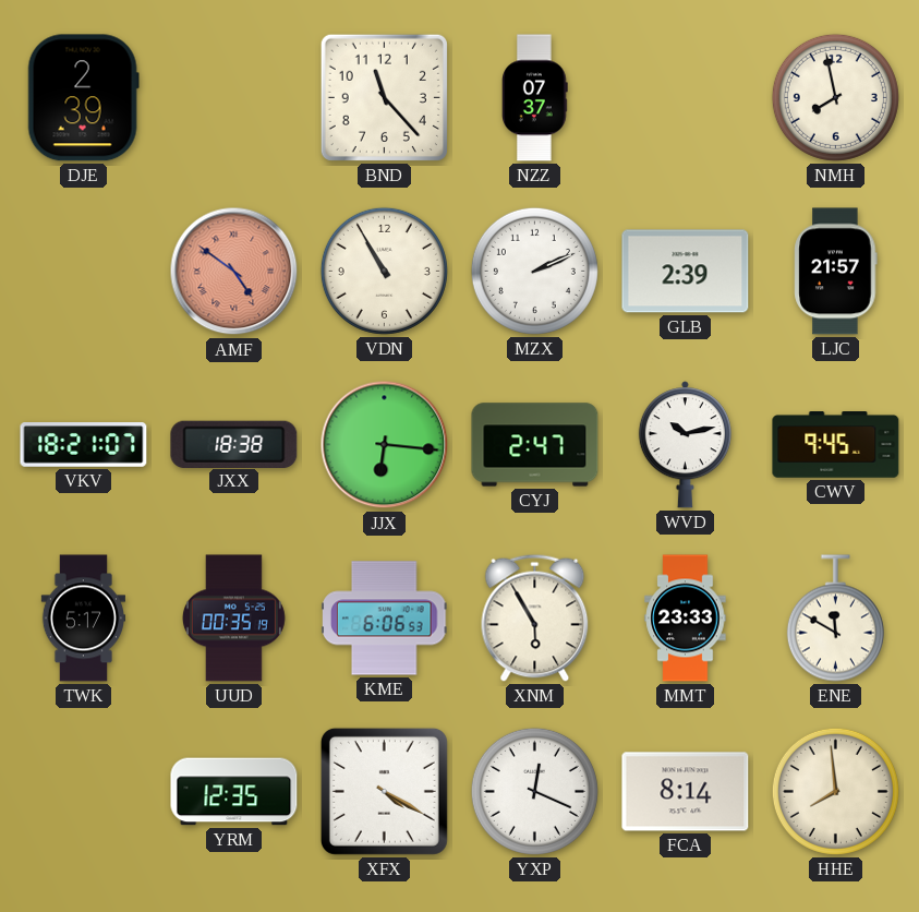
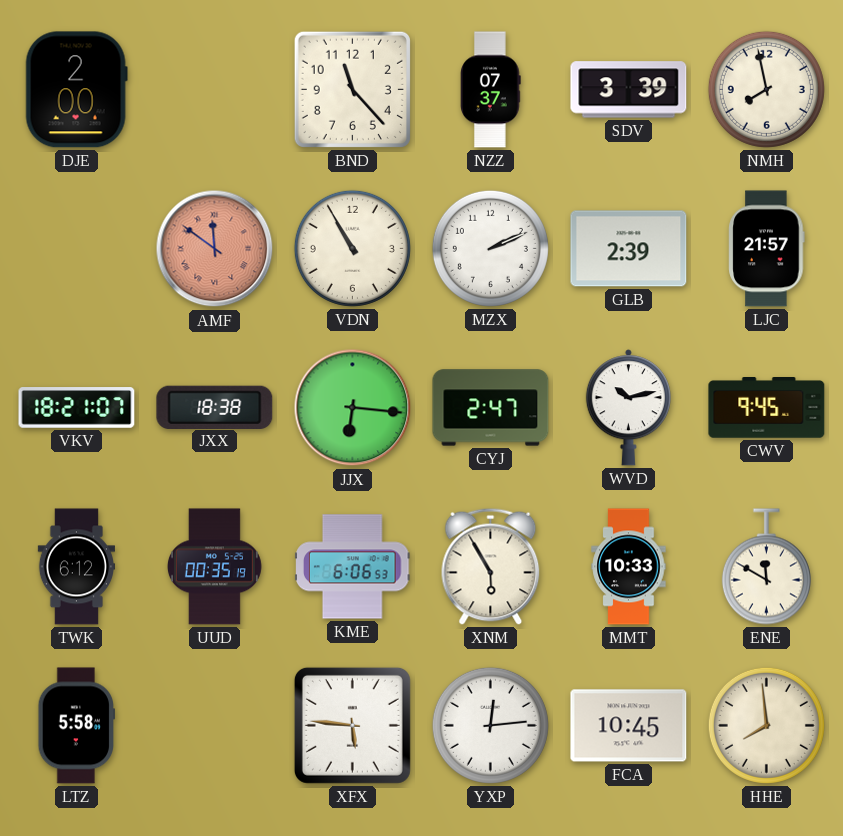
DJE: 2:39 -> 2:00
SDV: none -> 3:39
AMF: 4:51 -> 11:51
TWK: 5:17 -> 6:12
MMT: 23:33 -> 10:33
LTZ: none -> 5:58
YRM: 12:35 -> none
XFX: 4:20 -> 5:46
YXP: 12:19 -> 12:14
FCA: 8:14 -> 10:45
